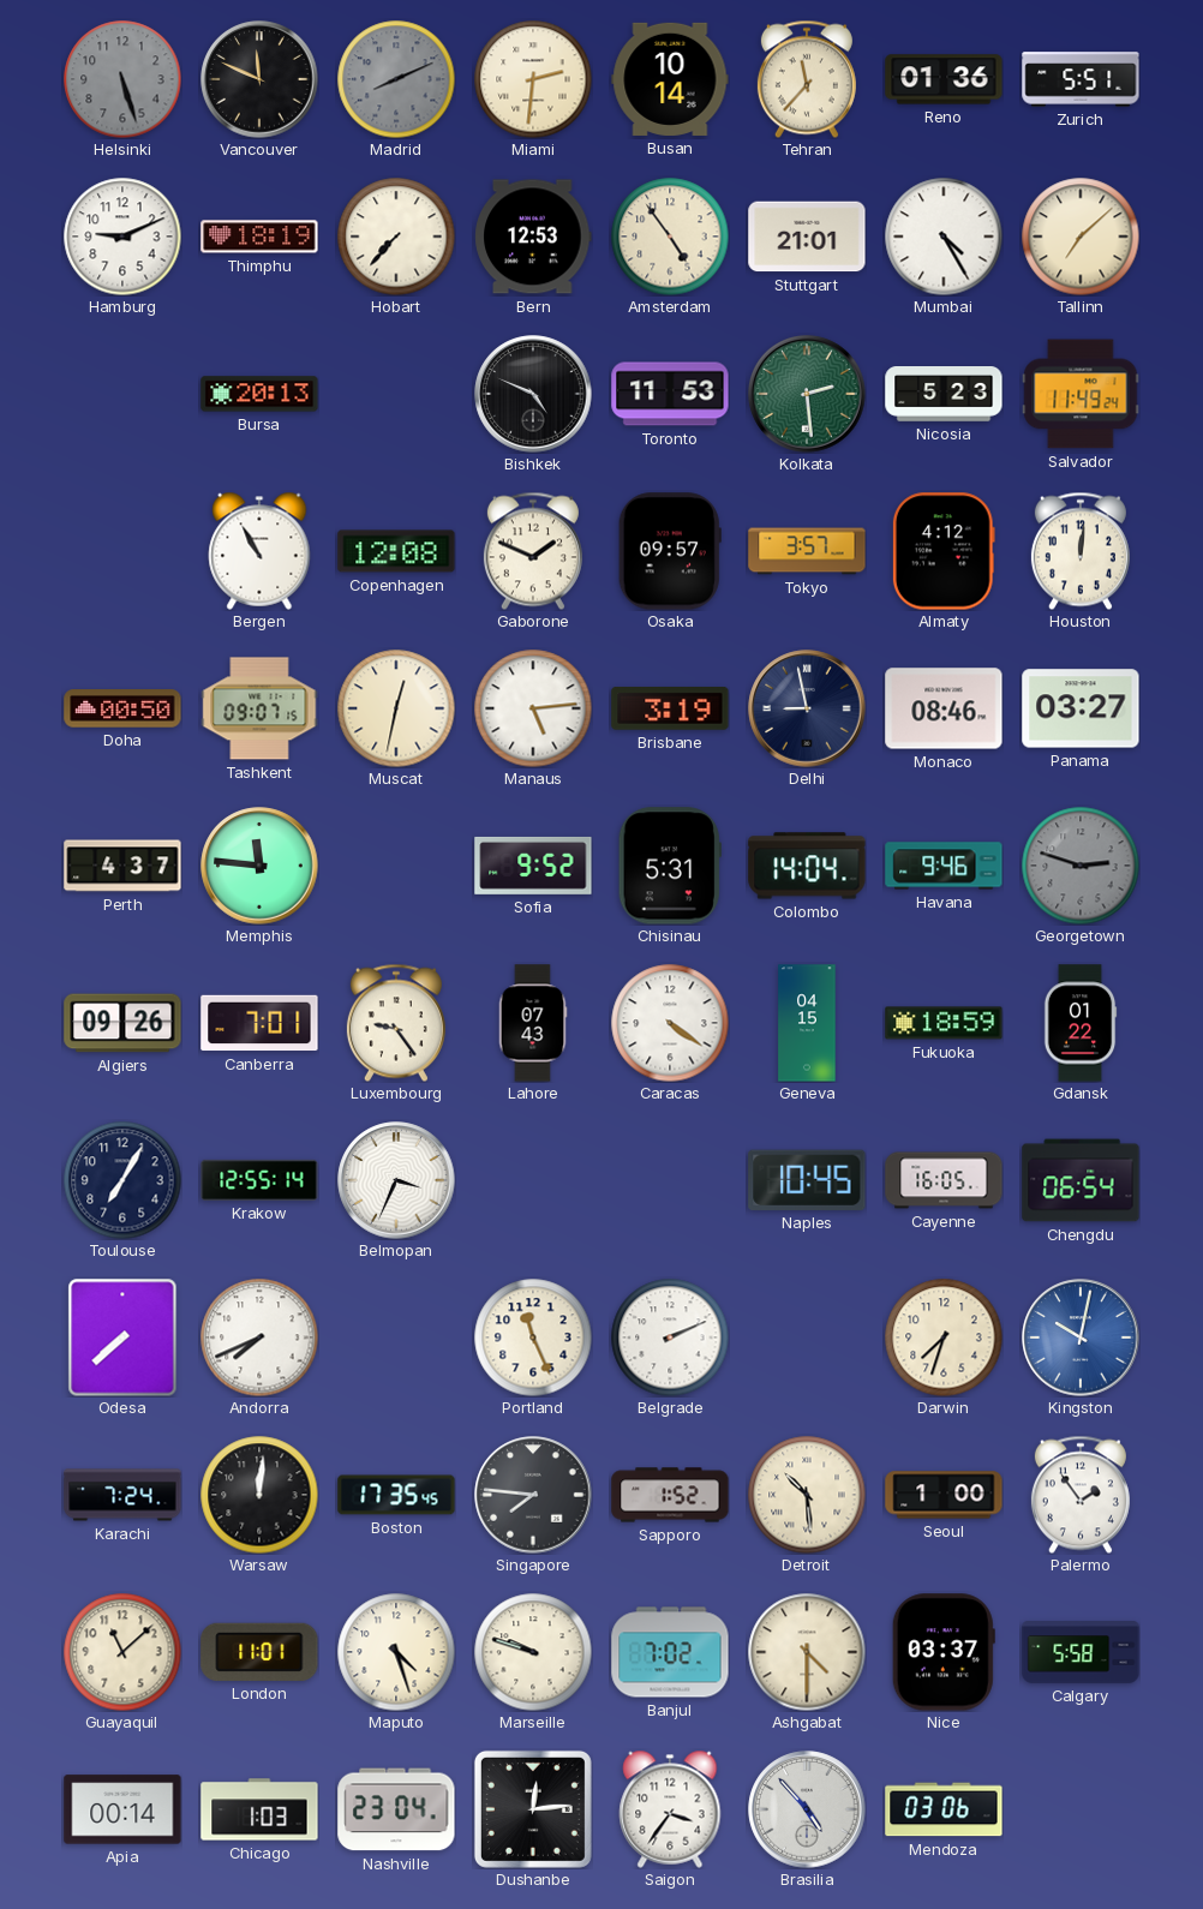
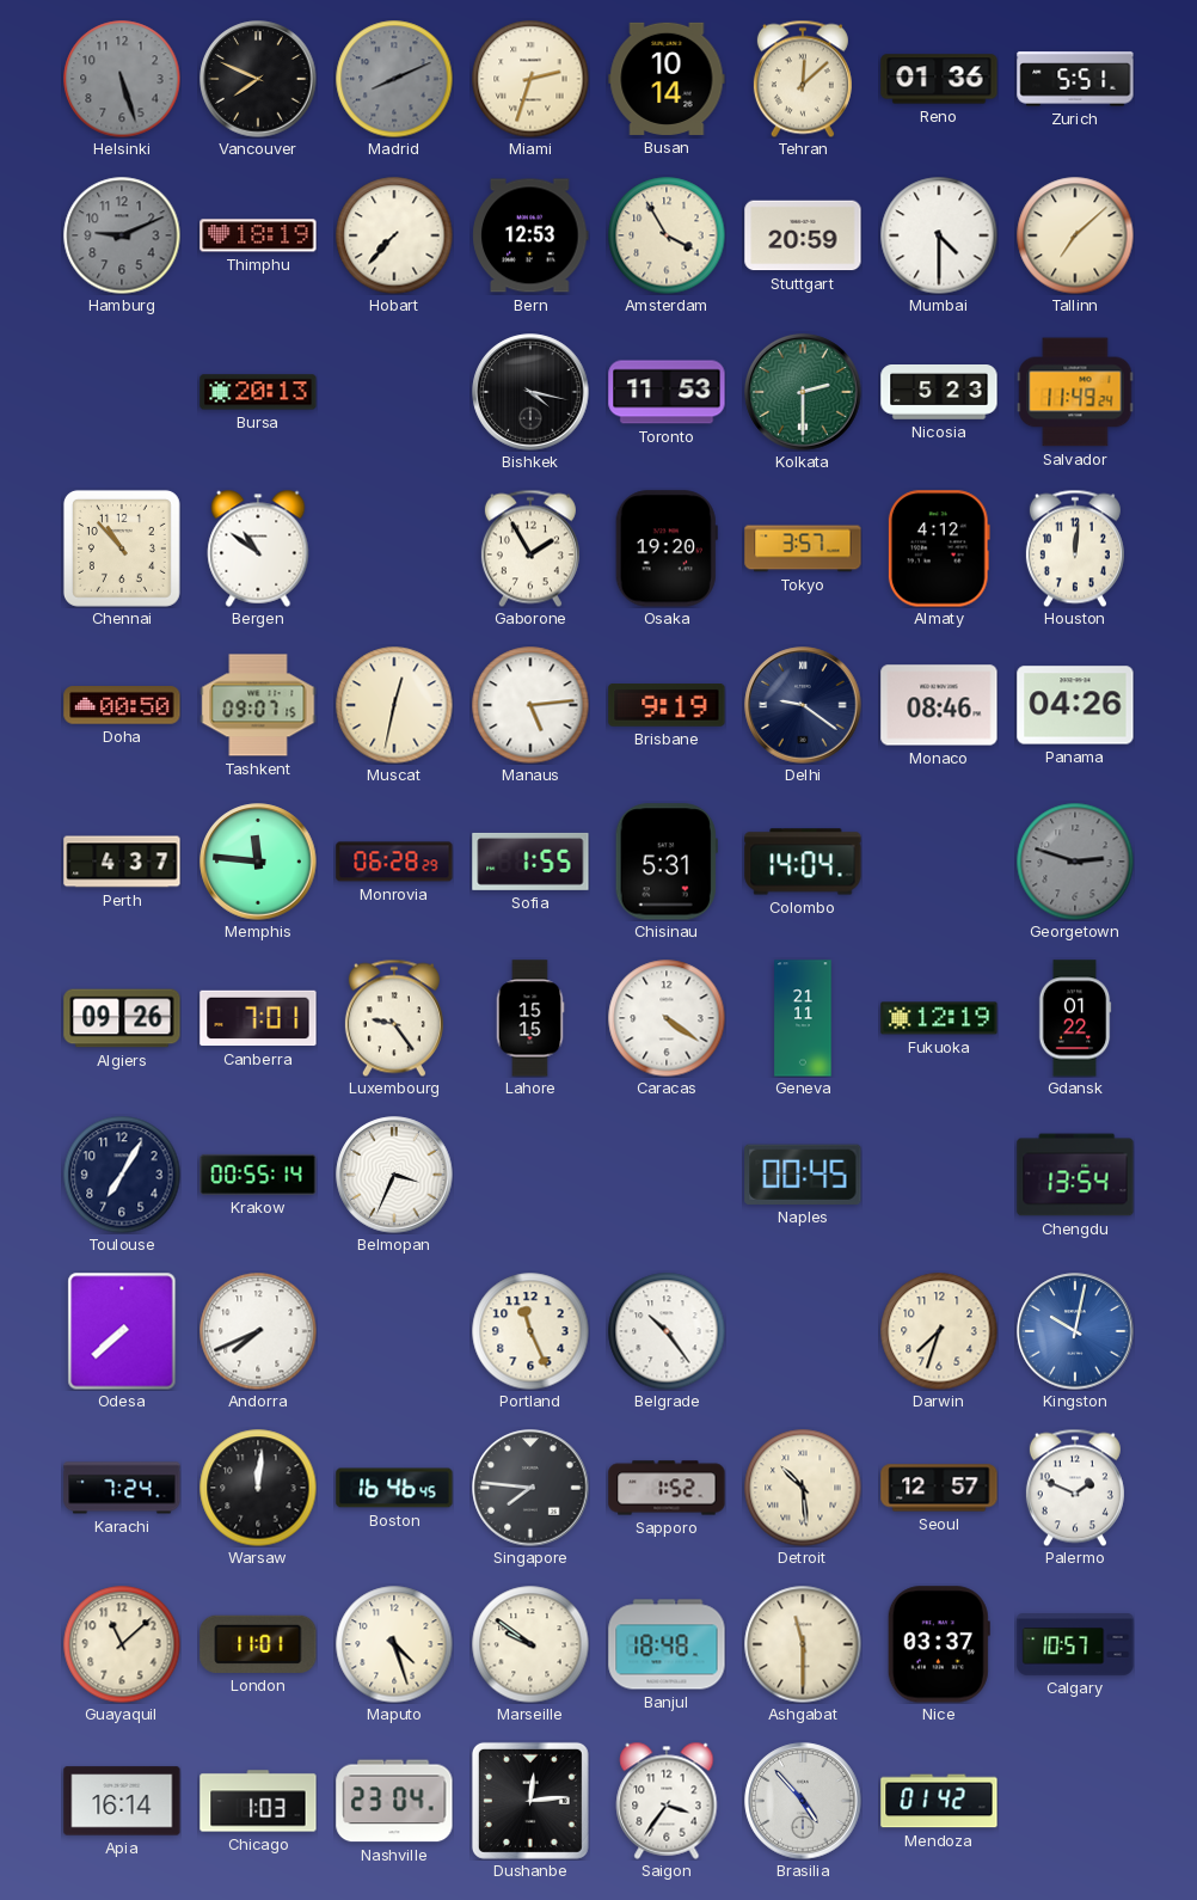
Vancouver: 11:49 -> 7:49
Miami: 2:31 -> 2:33
Tehran: 11:37 -> 12:08
Hamburg dial: white -> grey
Amsterdam: 4:54 -> 3:55
Stuttgart: 21:01 -> 20:59
Mumbai: 4:25 -> 4:30
Bishkek: 4:49 -> 4:17
Kolkata: 2:29 -> 2:30
Chennai: none -> 10:53
Bergen: 10:55 -> 10:51
Copenhagen: 12:08 -> none
Gaborone: 1:49 -> 1:55
Osaka: 09:57 -> 19:20
Brisbane: 3:19 -> 9:19
Delhi: 8:58 -> 9:21
Panama: 03:27 -> 04:26
Monrovia: none -> 06:28
Sofia: 9:52 -> 1:55
Havana: 9:46 -> none
Lahore: 07:43 -> 15:15
Geneva: 04:15 -> 21:11
Fukuoka: 18:59 -> 12:19
Krakow: 12:55 -> 00:55
Naples: 10:45 -> 00:45
Cayenne: 16:05 -> none
Chengdu: 06:54 -> 13:54
Belgrade: 2:11 -> 10:24
Boston: 17:35 -> 16:46
Seoul: 1:00 -> 12:57
Palermo: 1:54 -> 1:49
Marseille: 9:48 -> 9:51
Banjul: 7:02 -> 18:48
Ashgabat: 4:30 -> 11:30
Calgary: 5:58 -> 10:57
Apia: 00:14 -> 16:14
Mendoza: 03:06 -> 01:42
